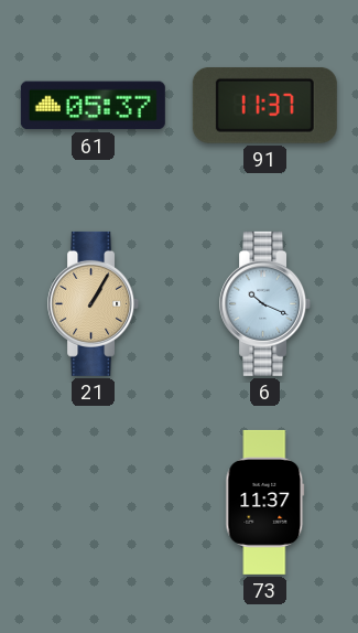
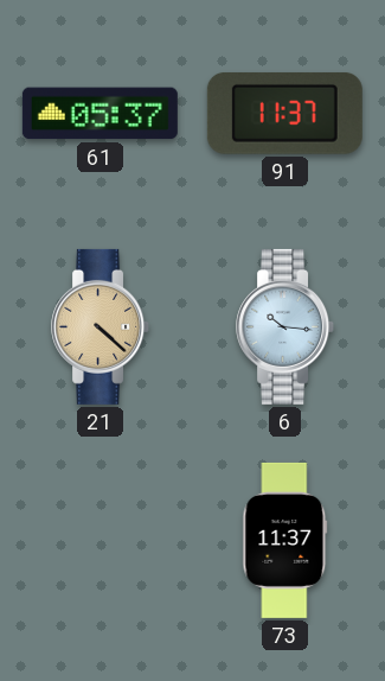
21: 1:05 -> 4:22
6: 10:19 -> 10:16
